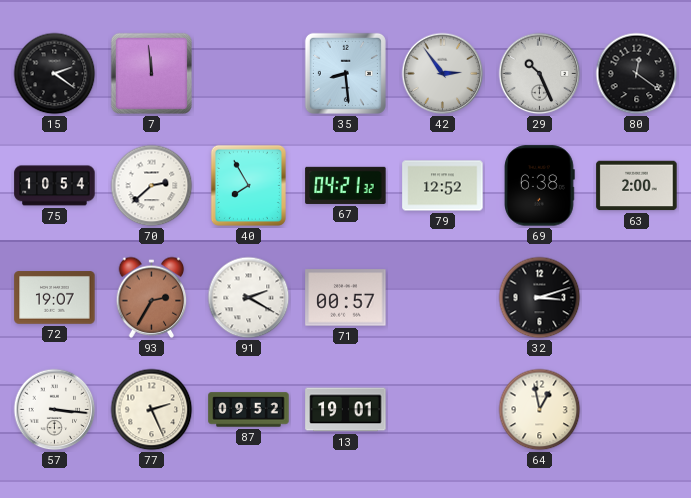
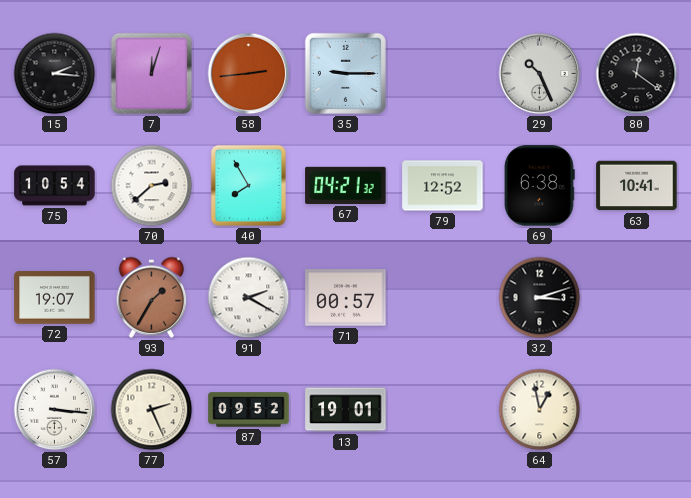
15: 2:21 -> 2:16
7: 11:59 -> 12:03
58: none -> 2:44
35: 8:29 -> 9:15
42: 2:54 -> none
63: 2:00 -> 10:41
93: 2:35 -> 1:35
